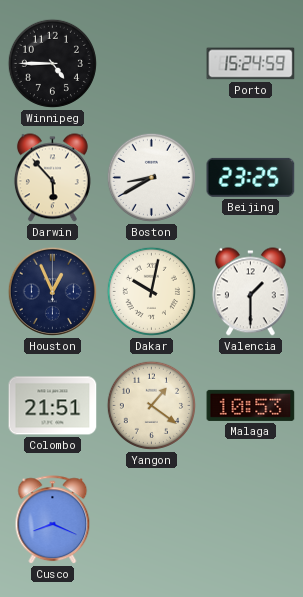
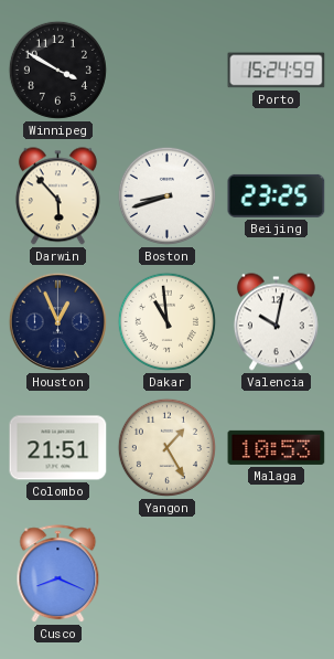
Winnipeg: 4:45 -> 3:50
Boston: 8:40 -> 8:42
Dakar: 10:02 -> 10:59
Valencia: 1:30 -> 10:02
Yangon: 1:21 -> 1:25
